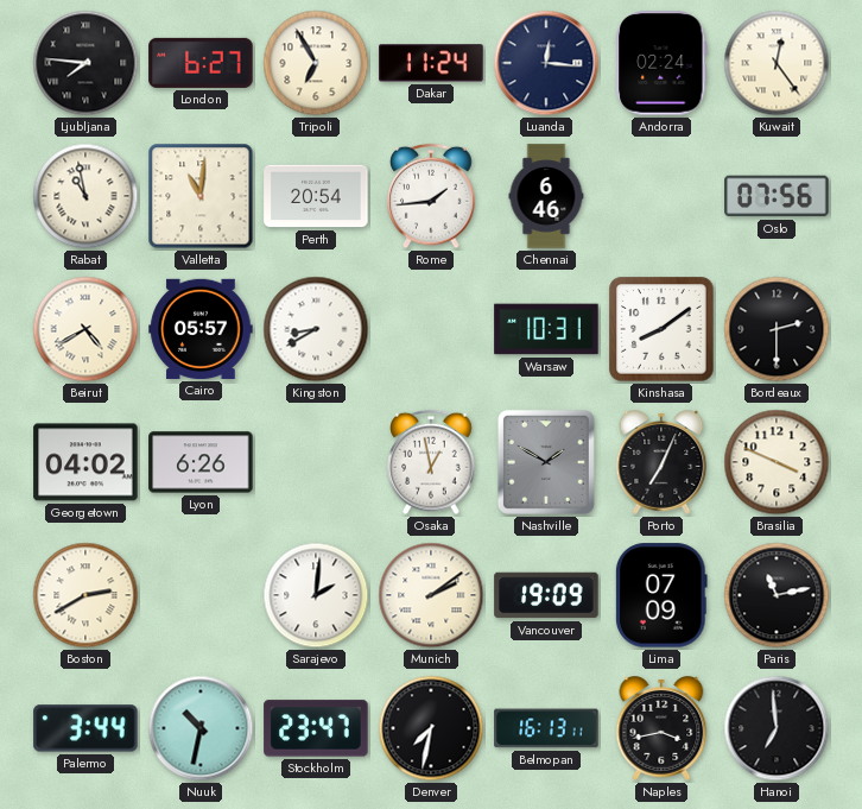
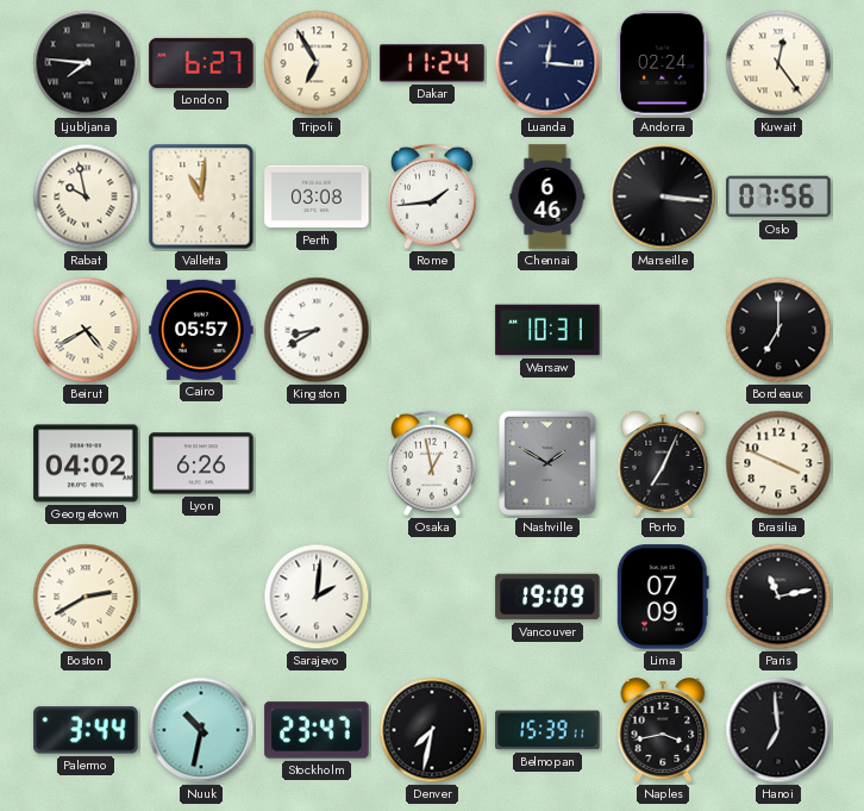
Rabat: 10:58 -> 9:58
Perth: 20:54 -> 03:08
Marseille: none -> 3:16
Kinshasa: 8:09 -> none
Bordeaux: 2:30 -> 7:00
Munich: 2:09 -> none
Belmopan: 16:13 -> 15:39
